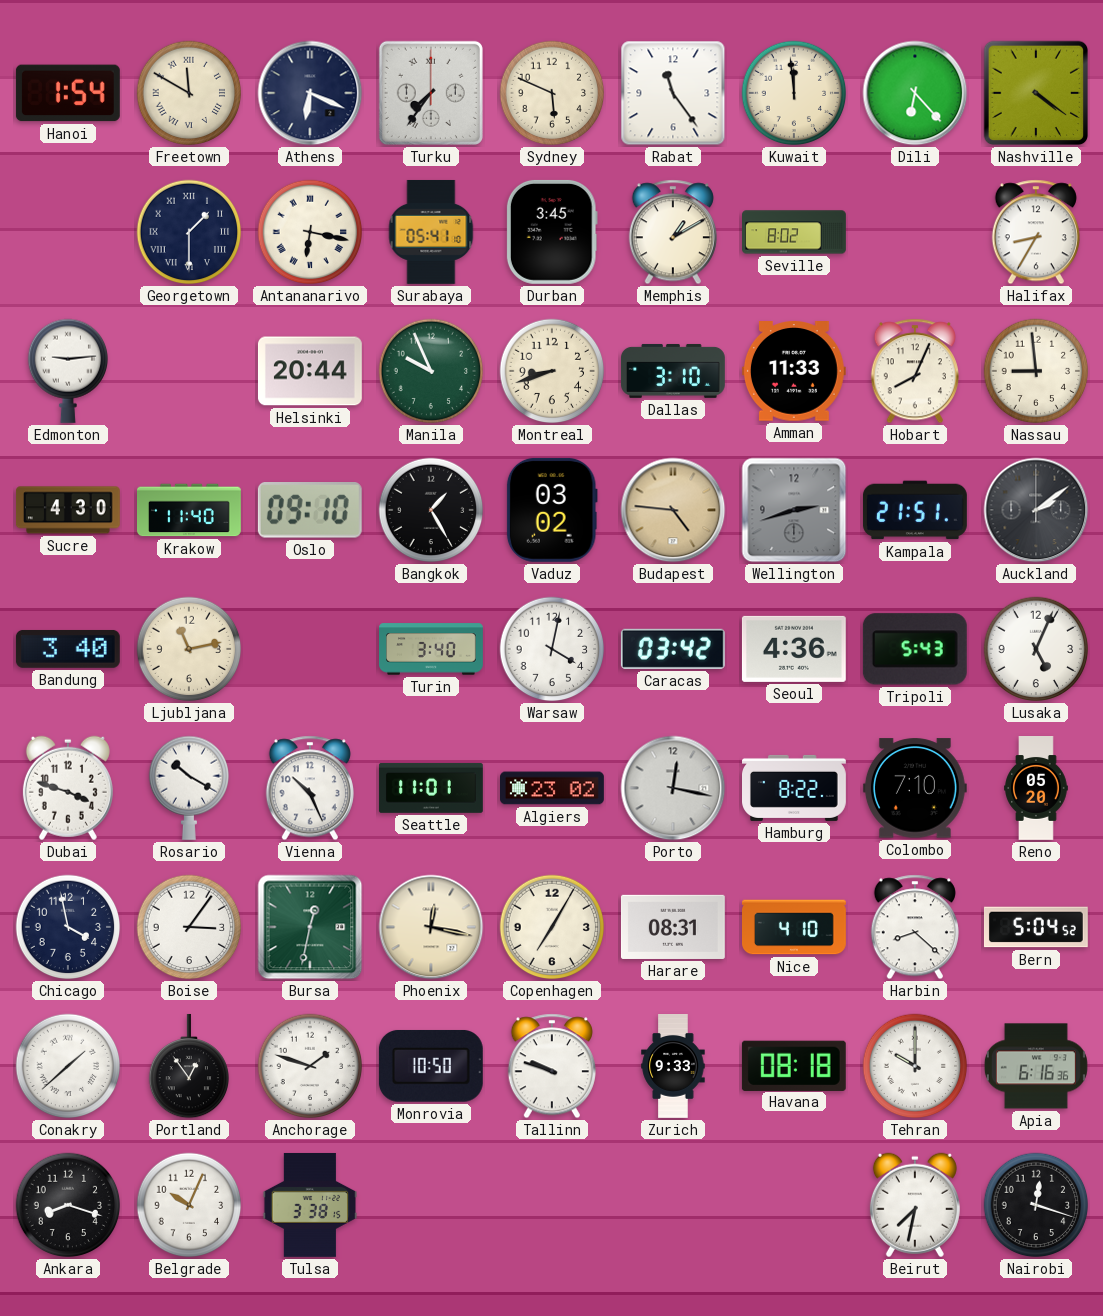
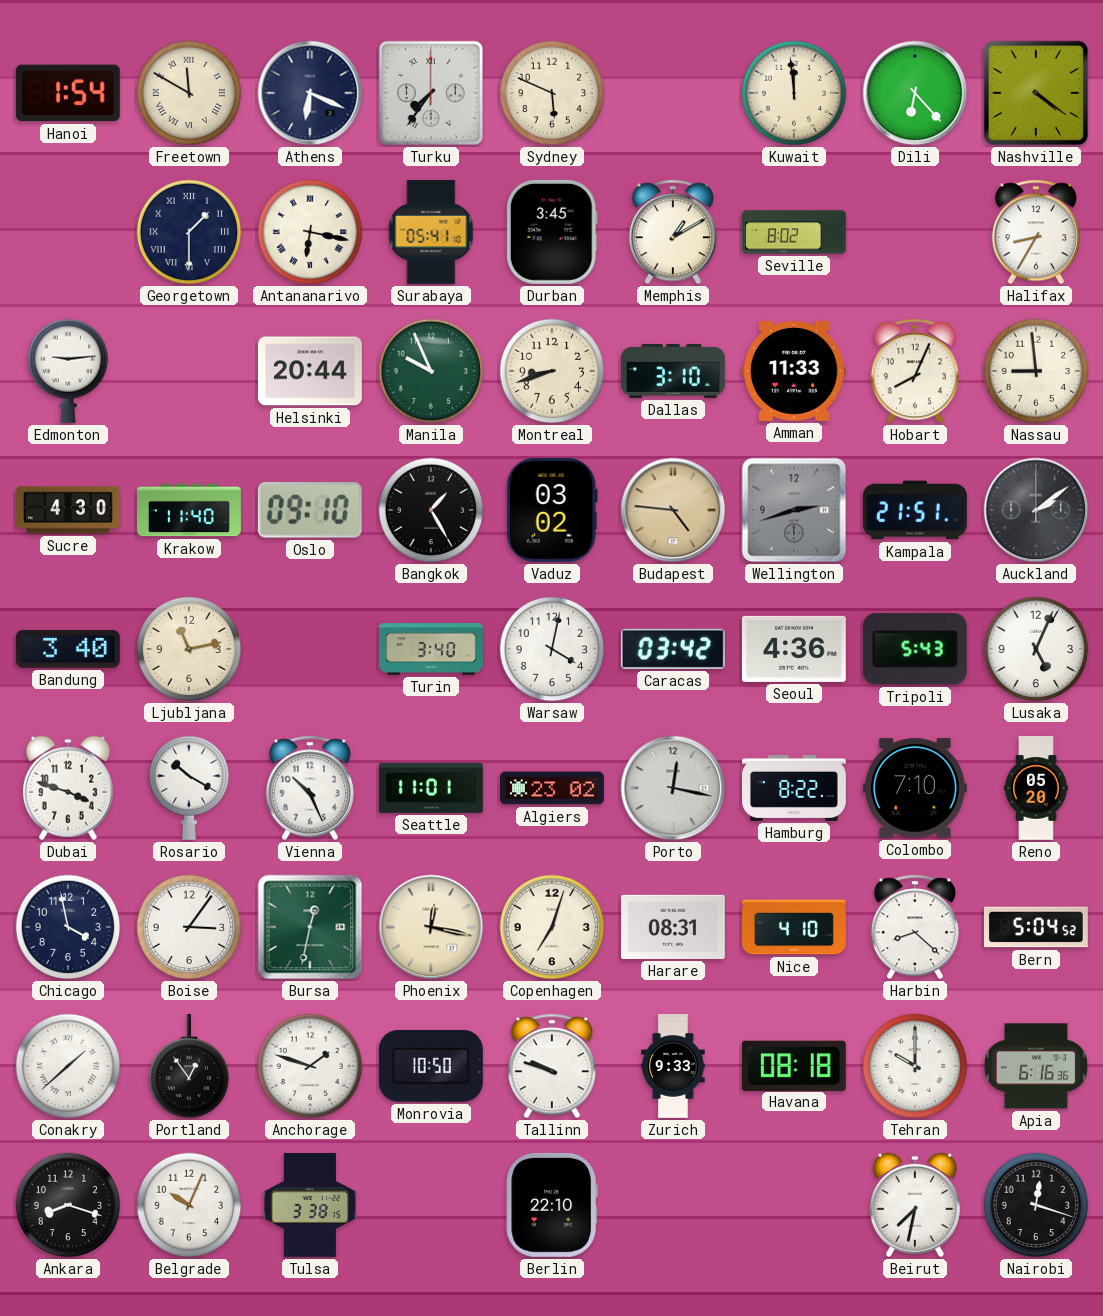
Rabat: 11:24 -> none
Copenhagen: 7:05 -> 7:03
Berlin: none -> 22:10
